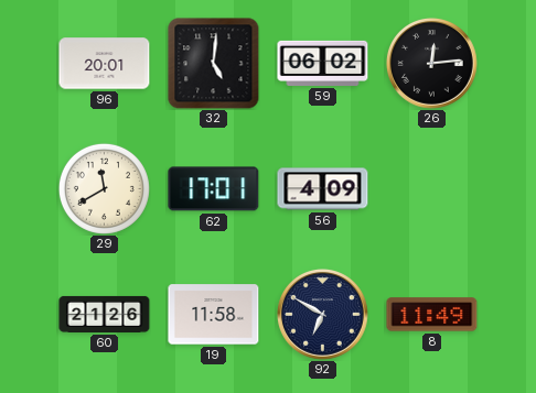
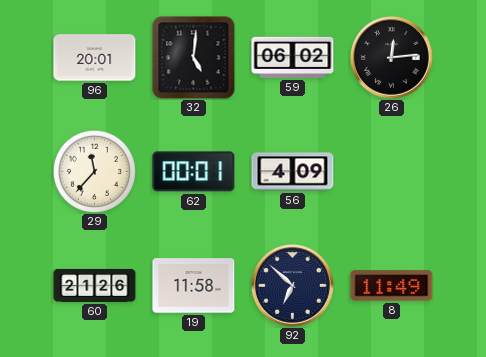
29: 11:40 -> 11:37
62: 17:01 -> 00:01
92: 6:50 -> 6:52
